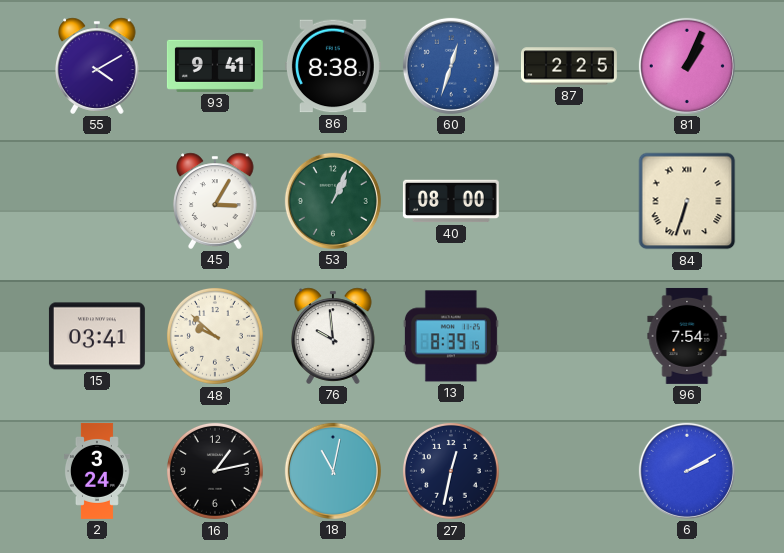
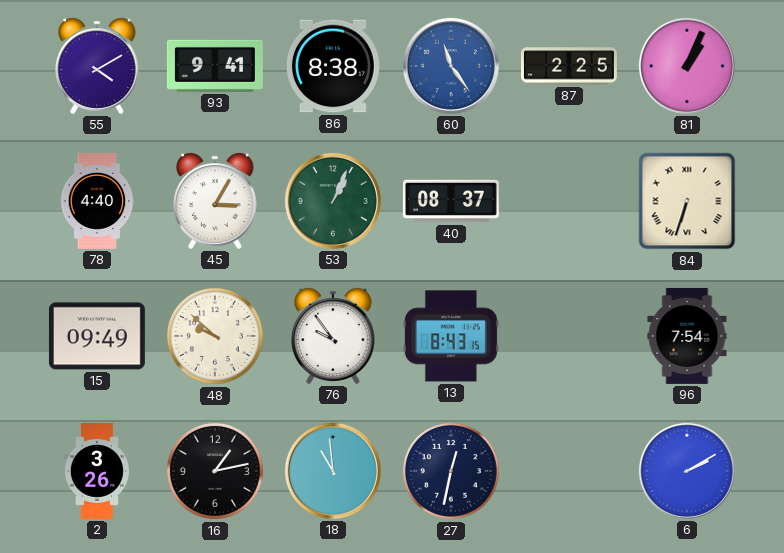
60: 12:33 -> 11:24
78: none -> 4:40
40: 08:00 -> 08:37
15: 03:41 -> 09:49
76: 9:59 -> 9:54
13: 8:39 -> 8:43
2: 3:24 -> 3:26
18: 11:02 -> 10:59
